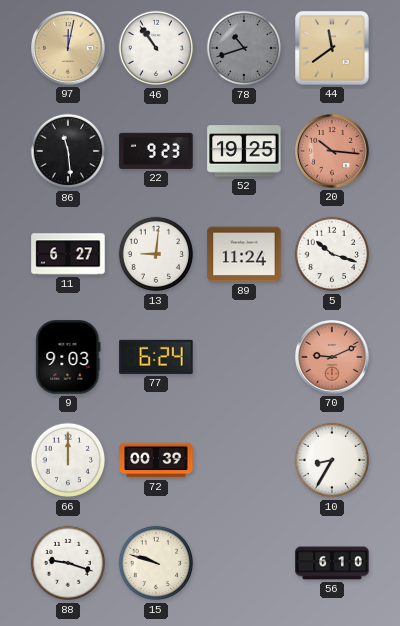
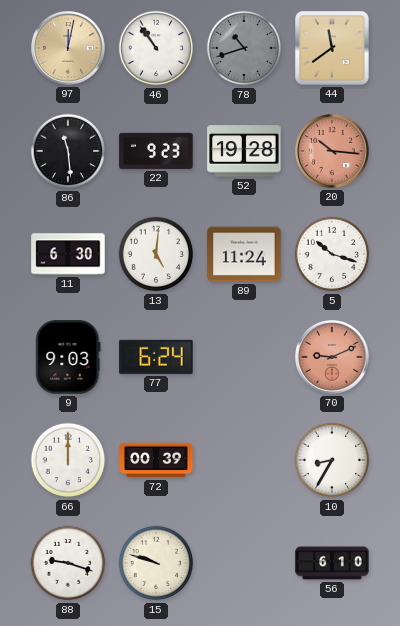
52: 19:25 -> 19:28
11: 6:27 -> 6:30
13: 9:01 -> 5:01
